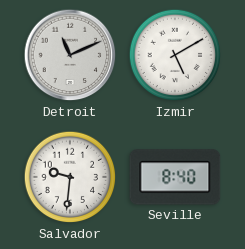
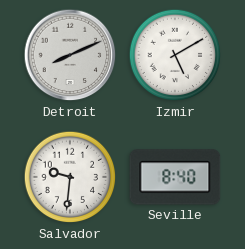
Detroit: 11:11 -> 8:11
